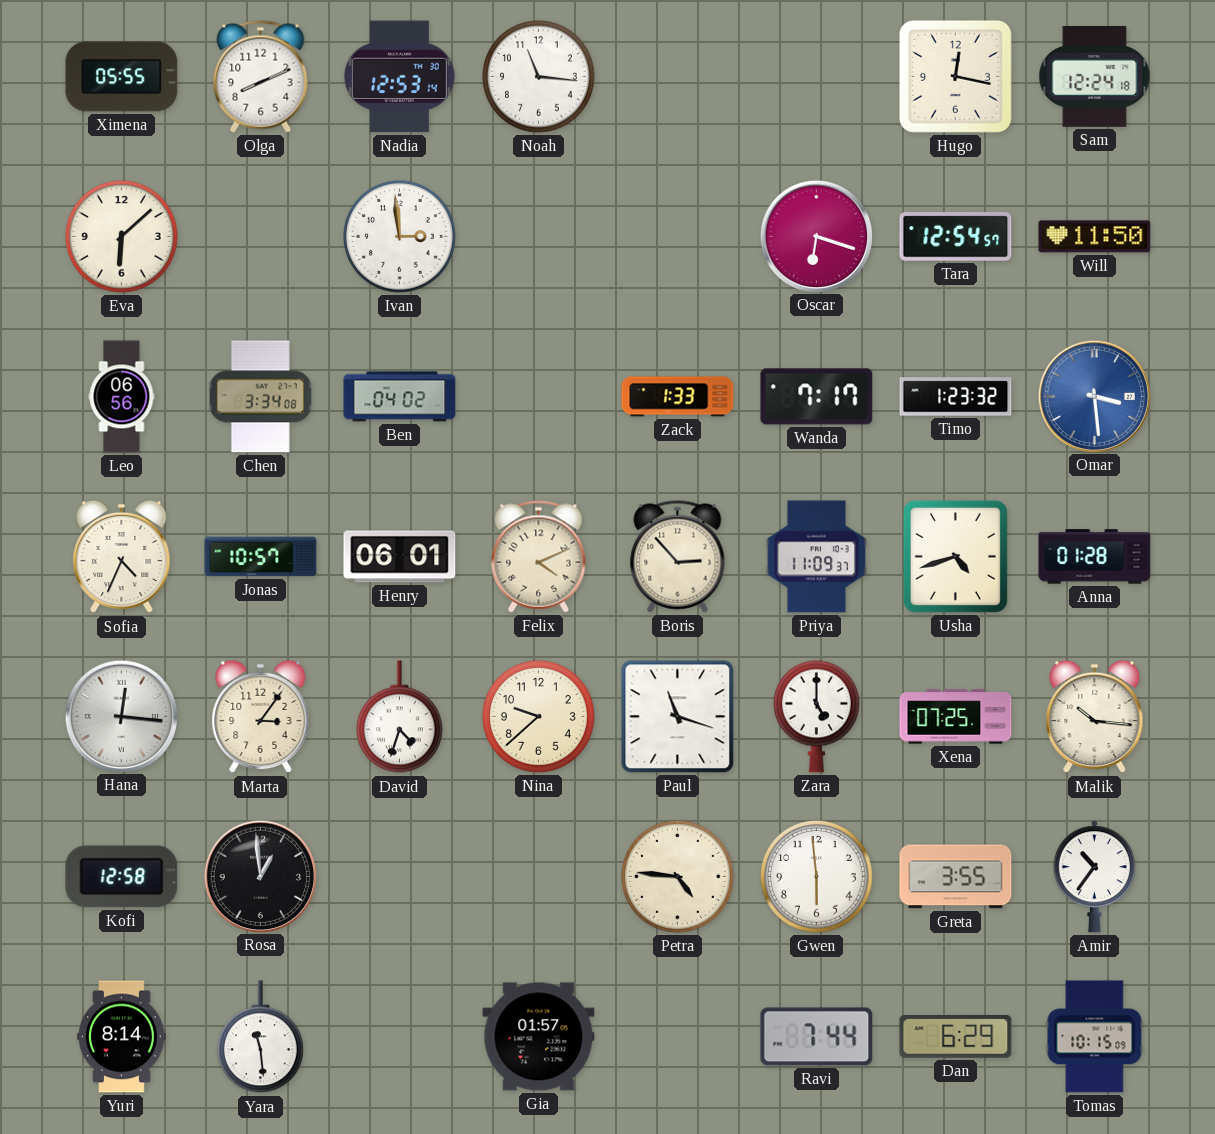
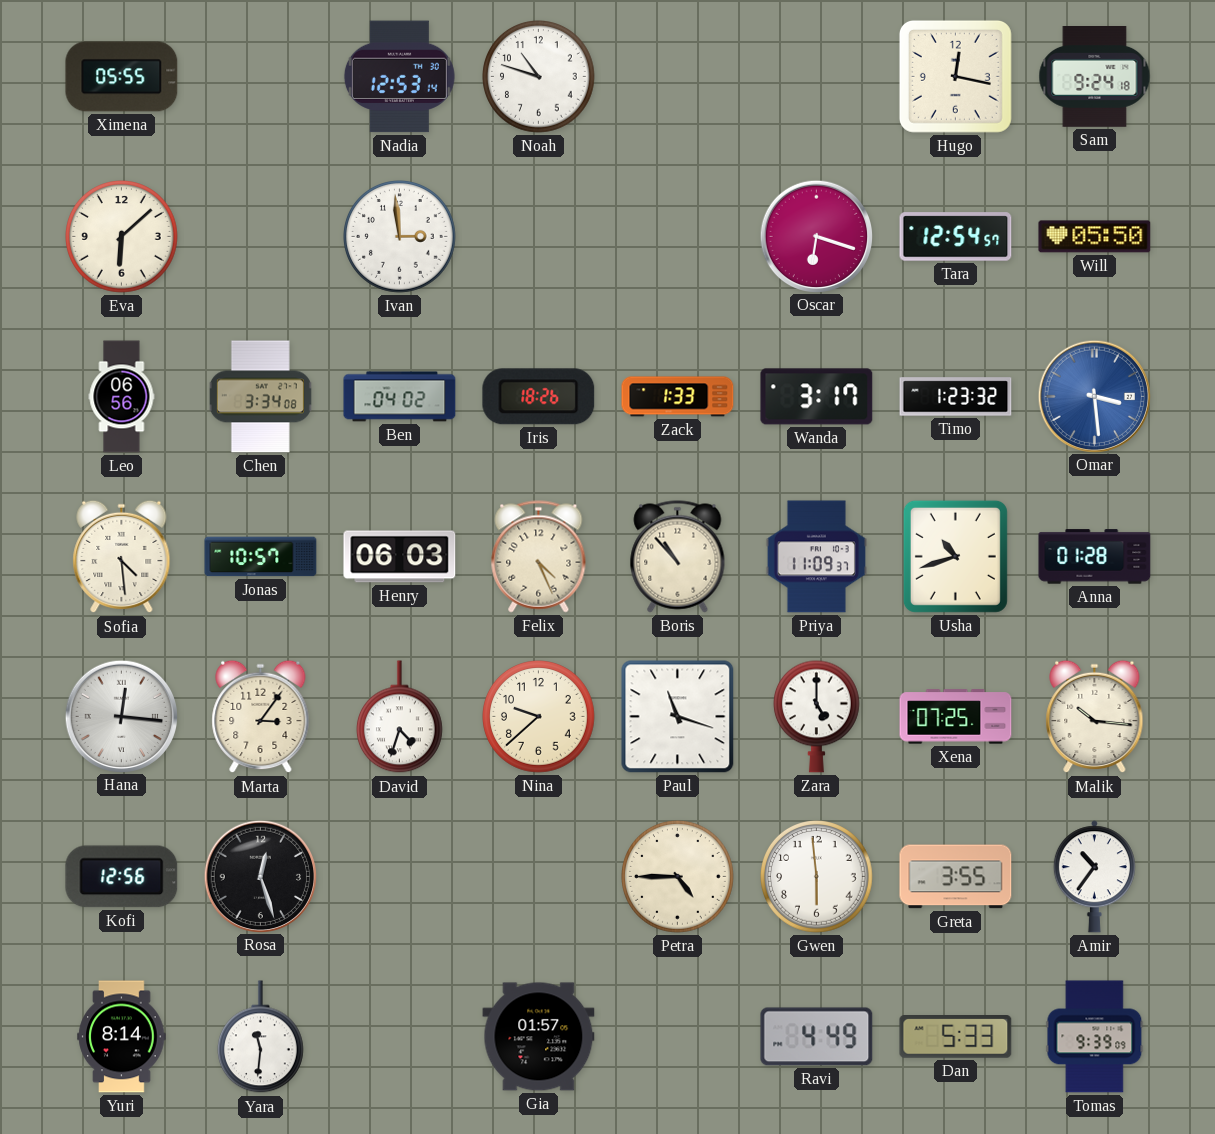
Olga: 8:11 -> none
Noah: 11:16 -> 10:48
Sam: 12:24 -> 9:24
Will: 11:50 -> 05:50
Iris: none -> 18:26
Wanda: 7:17 -> 3:17
Sofia: 4:34 -> 4:29
Henry: 06:01 -> 06:03
Felix: 4:11 -> 4:26
Boris: 2:53 -> 10:53
Usha: 4:42 -> 10:42
Kofi: 12:58 -> 12:56
Rosa: 12:59 -> 12:27
Petra: 4:46 -> 4:45
Yara: 11:29 -> 11:31
Ravi: 7:44 -> 4:49
Dan: 6:29 -> 5:33
Tomas: 10:15 -> 9:39
